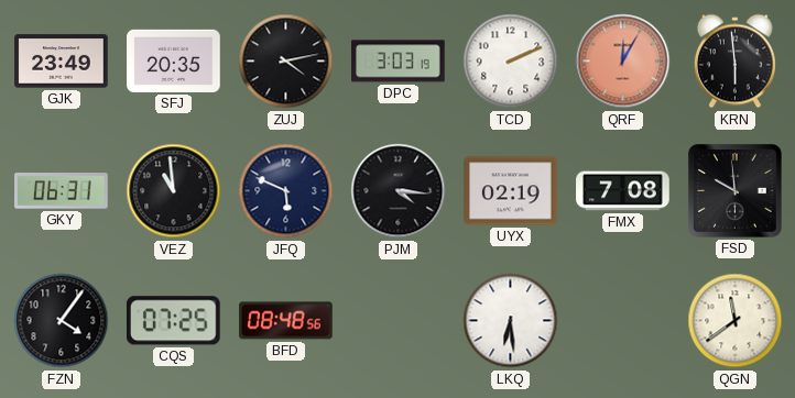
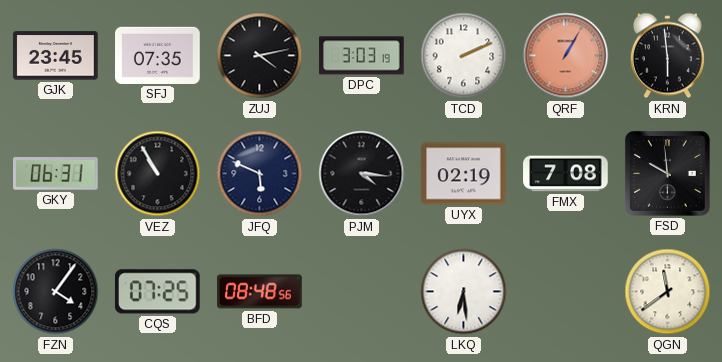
GJK: 23:49 -> 23:45
SFJ: 20:35 -> 07:35
QRF: 12:05 -> 1:05
VEZ: 10:59 -> 10:55
